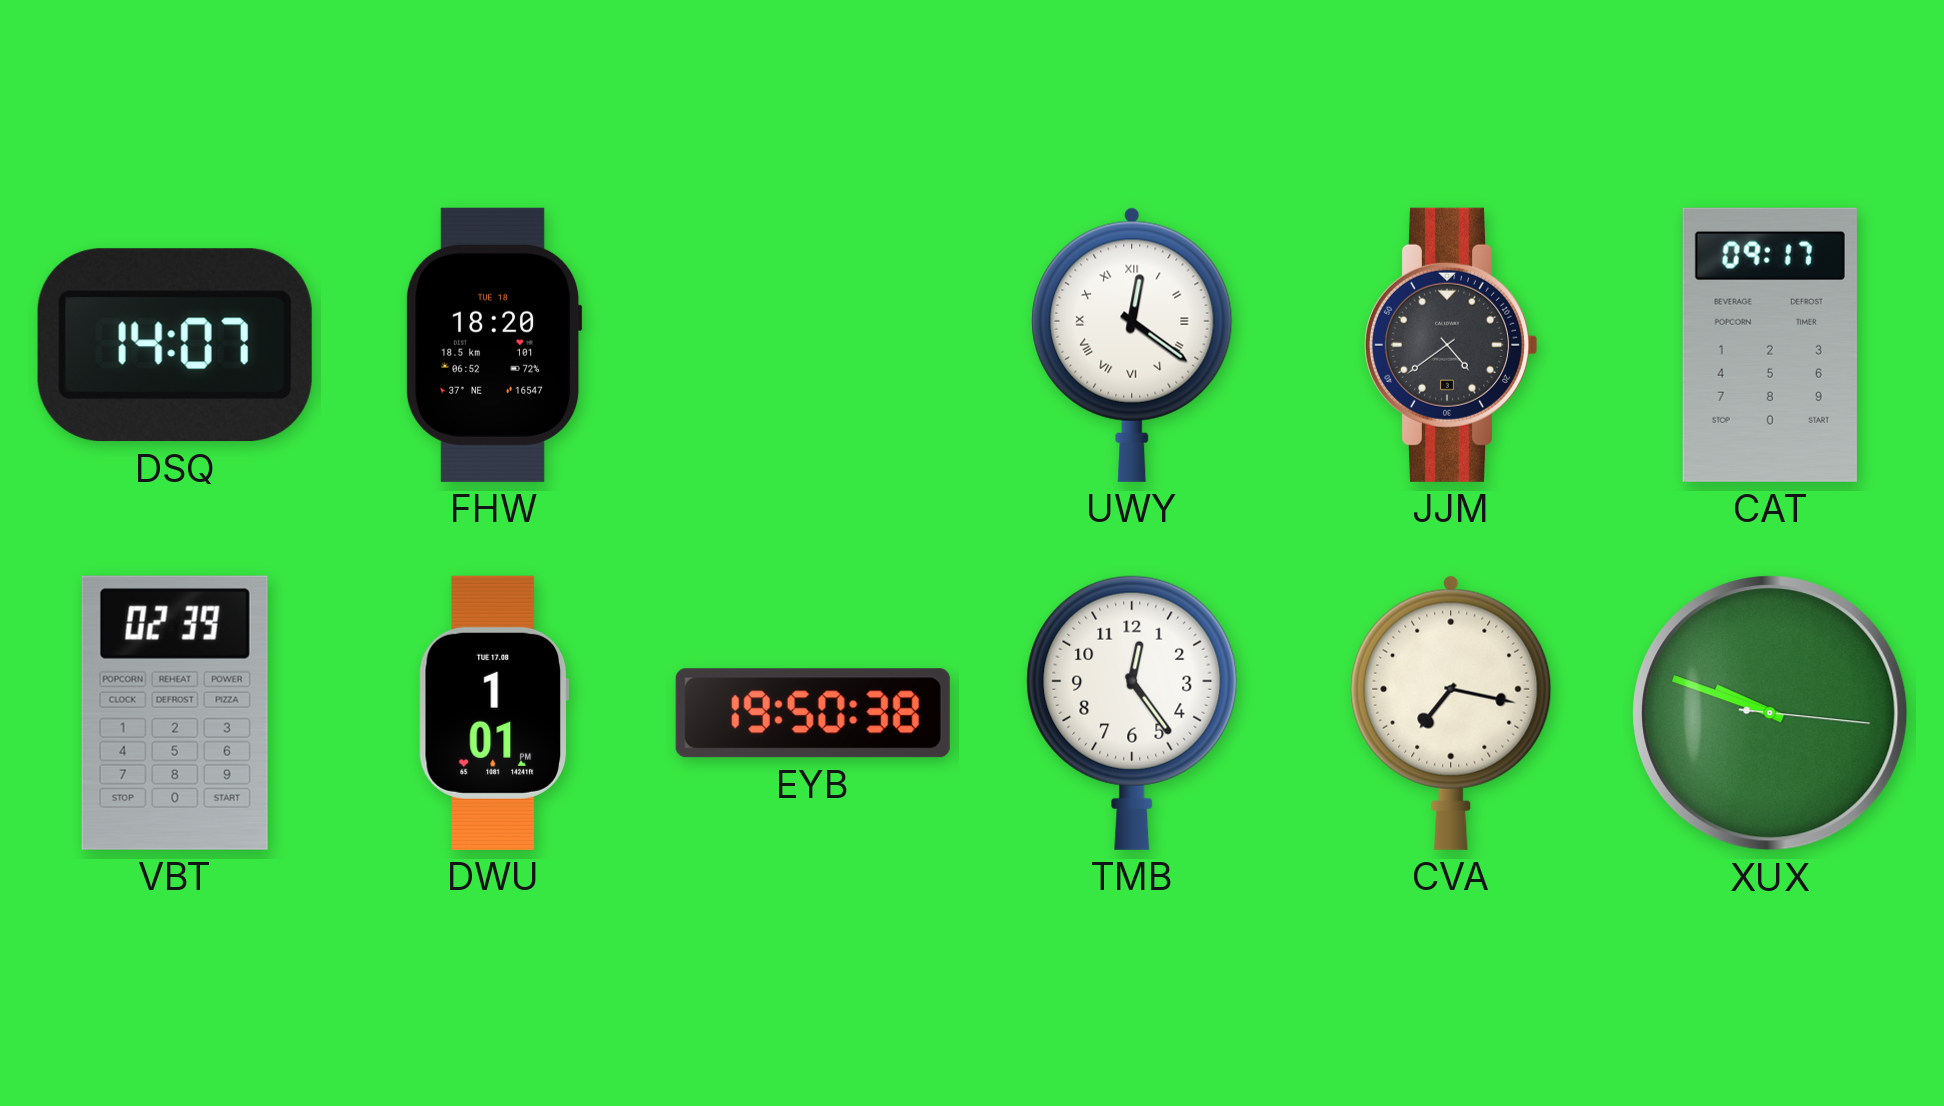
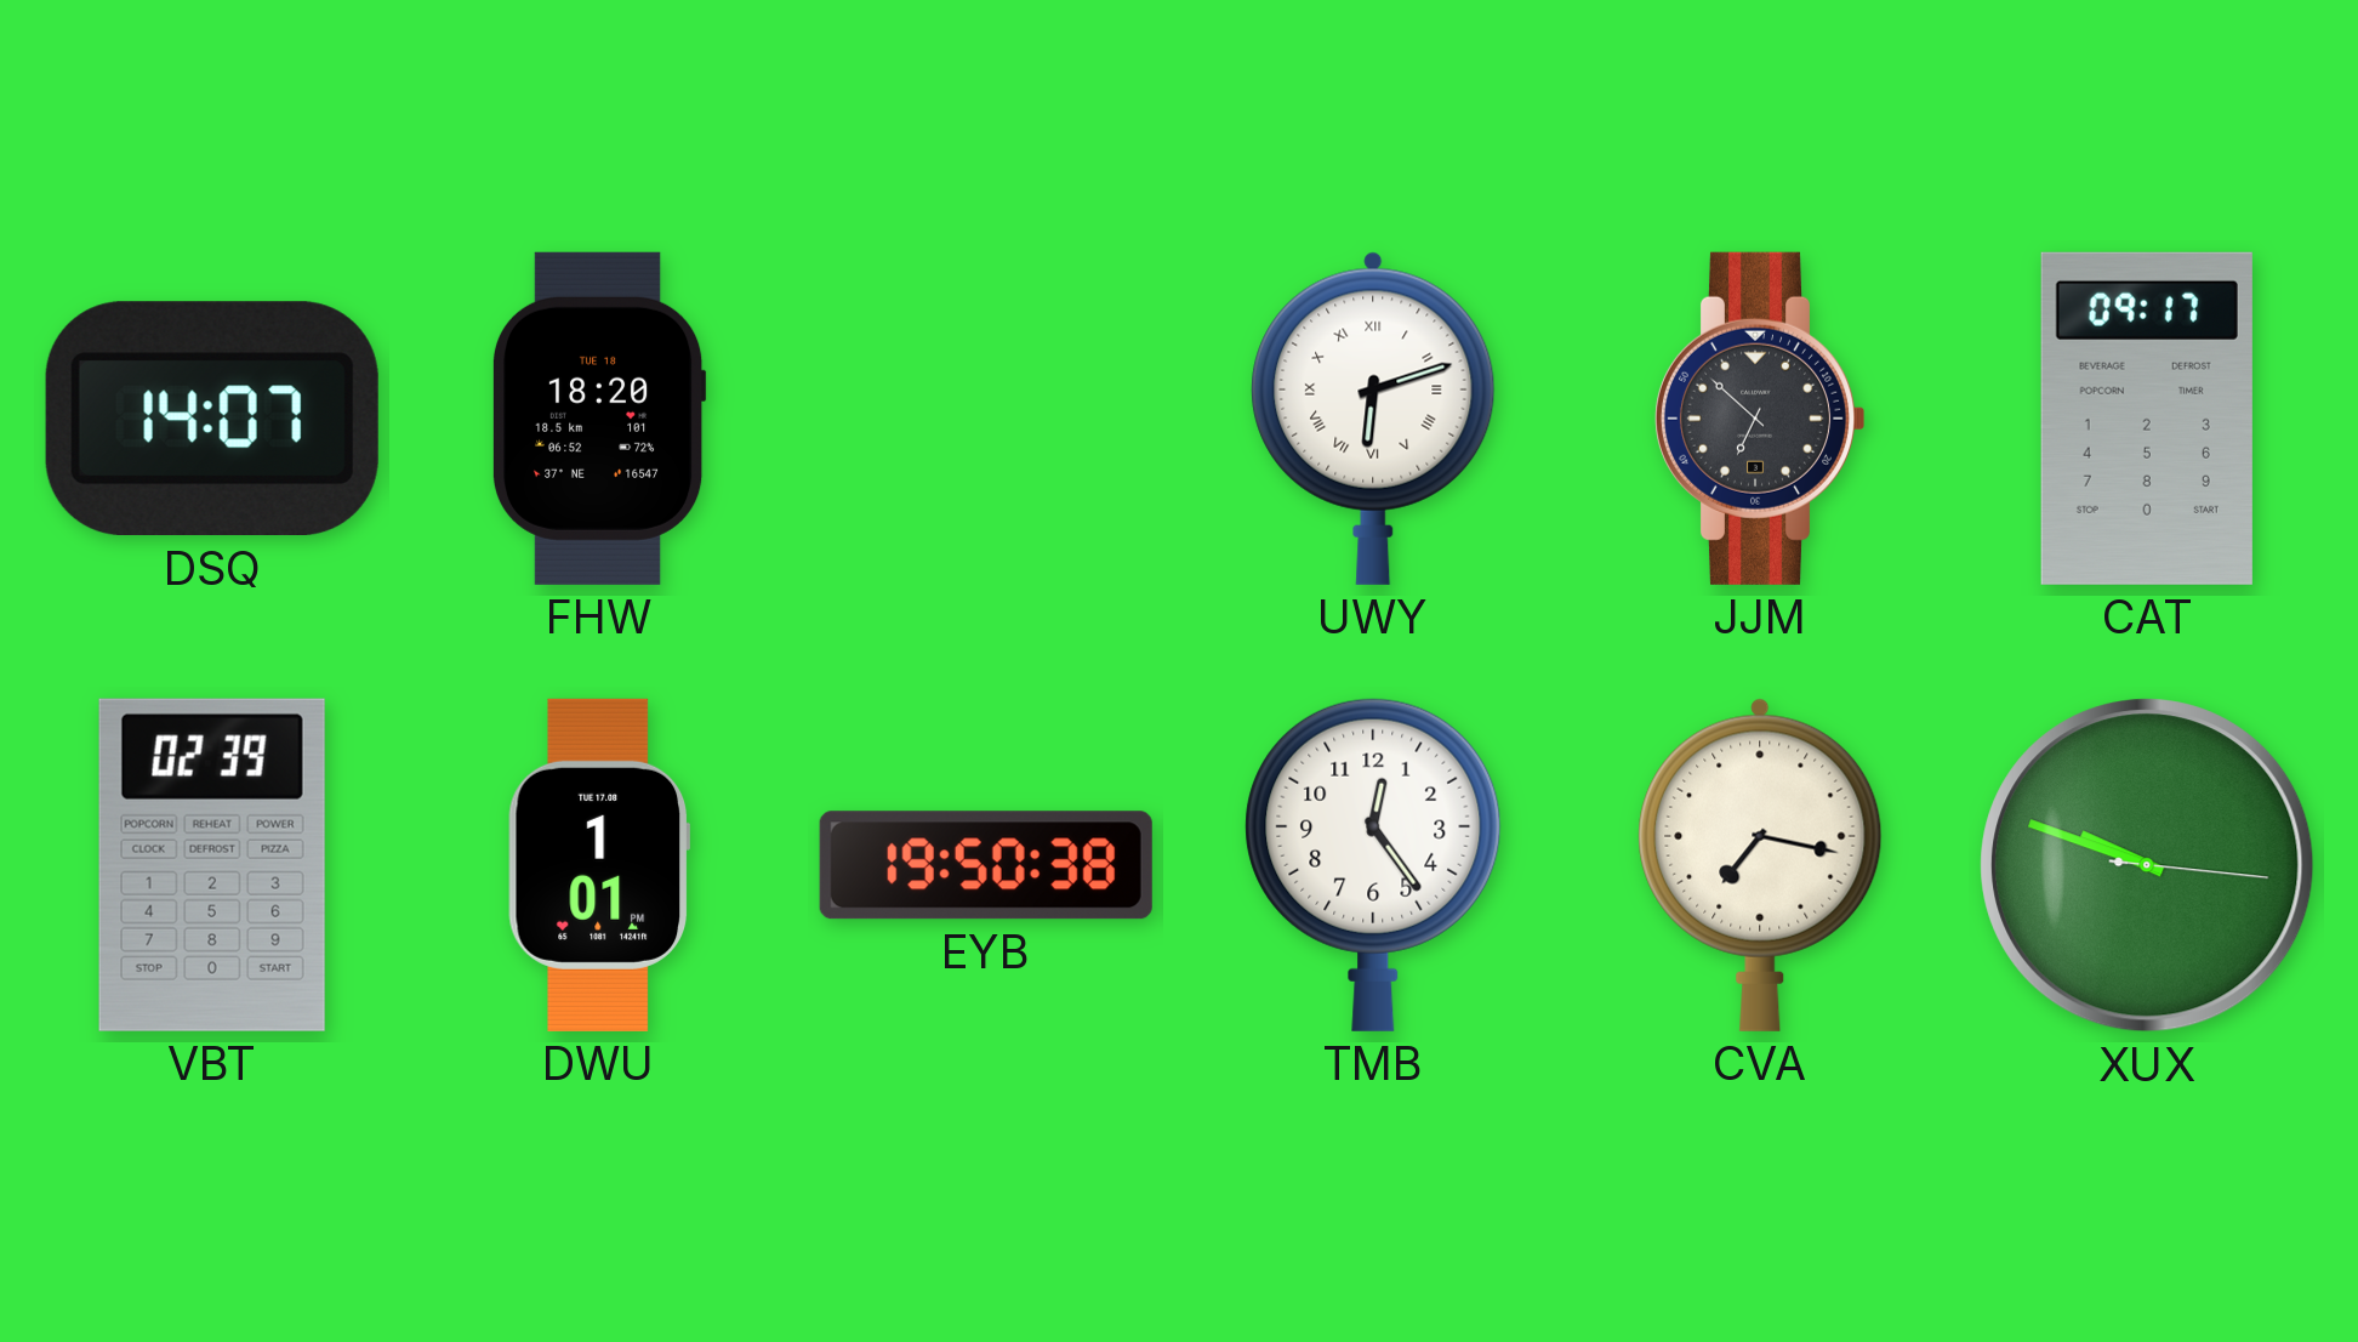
UWY: 12:21 -> 6:12
JJM: 4:39 -> 6:52
